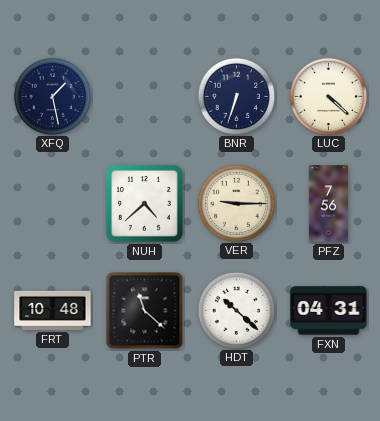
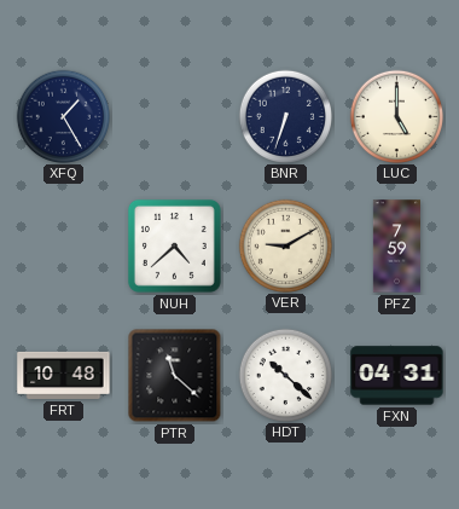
XFQ: 1:28 -> 1:25
LUC: 4:22 -> 5:00
VER: 9:15 -> 9:10
PFZ: 7:56 -> 7:59
